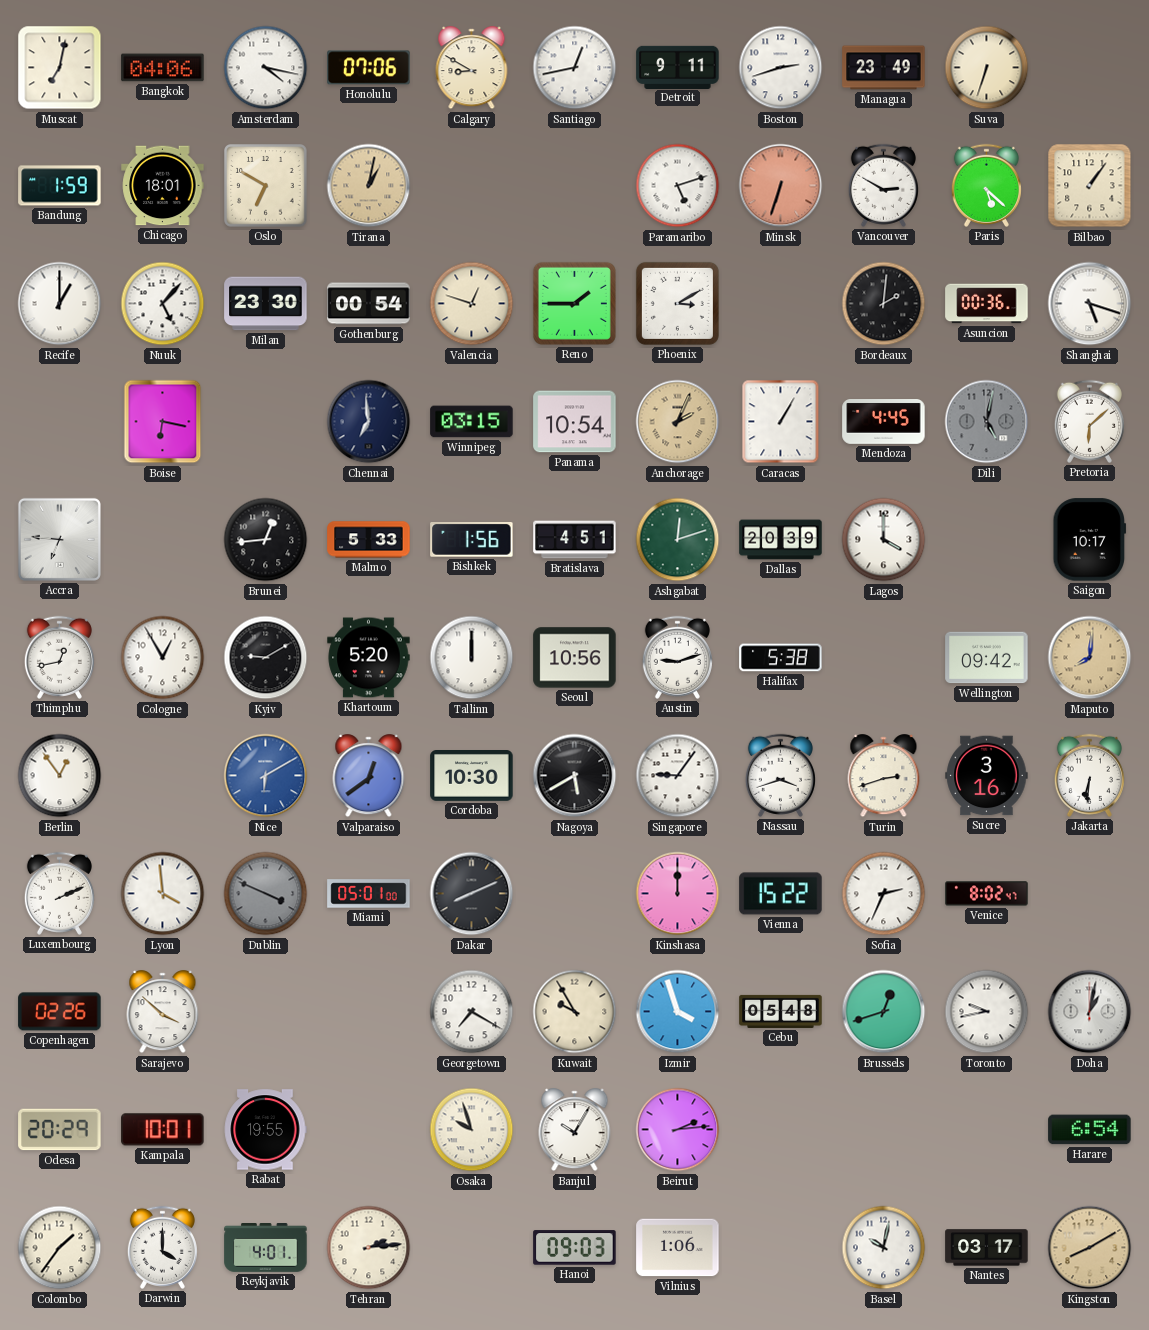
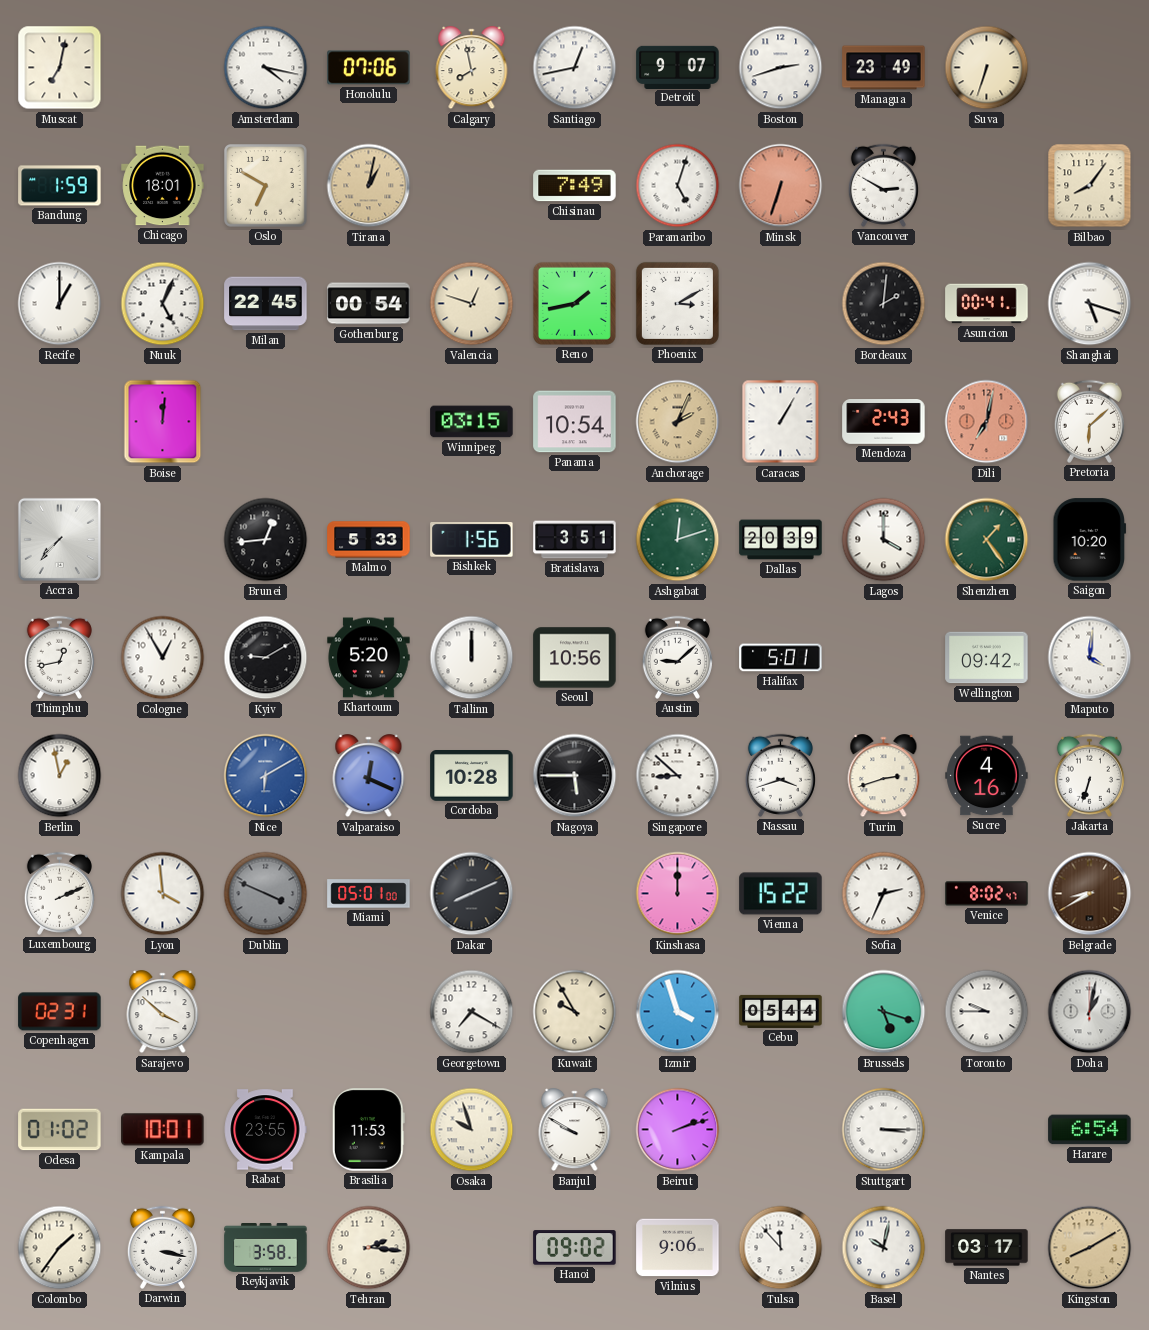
Bangkok: 04:06 -> none
Calgary: 8:50 -> 7:58
Detroit: 9:11 -> 9:07
Chisinau: none -> 7:49
Paramaribo: 5:12 -> 5:03
Paris: 5:22 -> none
Bilbao: 1:06 -> 8:06
Nuuk: 5:07 -> 5:04
Milan: 23:30 -> 22:45
Reno: 1:45 -> 1:43
Asuncion: 00:36 -> 00:41
Boise: 6:17 -> 12:01
Chennai: 6:59 -> none
Mendoza: 4:45 -> 2:43
Dili: 5:02 -> 7:02
Dili dial: grey -> salmon
Accra: 6:46 -> 7:37
Bratislava: 4:51 -> 3:51
Shenzhen: none -> 1:24
Saigon: 10:17 -> 10:20
Austin: 9:12 -> 9:08
Halifax: 5:38 -> 5:01
Maputo: 8:01 -> 4:01
Maputo dial: champagne -> white
Berlin: 12:54 -> 12:58
Valparaiso: 12:39 -> 12:19
Cordoba: 10:30 -> 10:28
Nagoya: 5:40 -> 5:45
Singapore: 9:06 -> 8:52
Sucre: 3:16 -> 4:16
Jakarta: 6:31 -> 6:33
Belgrade: none -> 8:40
Copenhagen: 02:26 -> 02:31
Cebu: 05:48 -> 05:44
Brussels: 12:42 -> 5:18
Toronto: 9:43 -> 9:45
Odesa: 20:29 -> 01:02
Rabat: 19:55 -> 23:55
Brasilia: none -> 11:53
Banjul: 10:05 -> 9:50
Beirut: 2:14 -> 2:12
Stuttgart: none -> 3:15
Darwin: 4:00 -> 3:17
Reykjavik: 4:01 -> 3:58
Tehran: 2:14 -> 2:16
Hanoi: 09:03 -> 09:02
Vilnius: 1:06 -> 9:06
Tulsa: none -> 11:53
